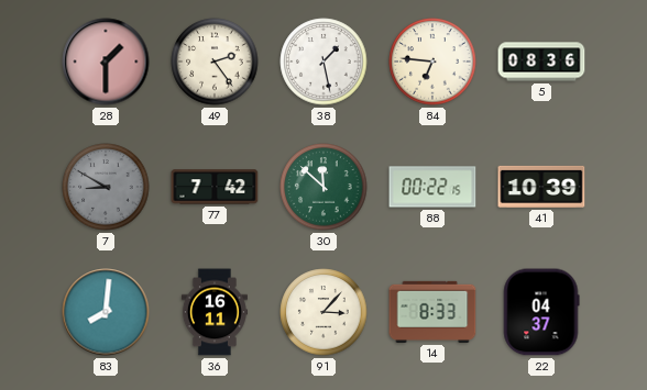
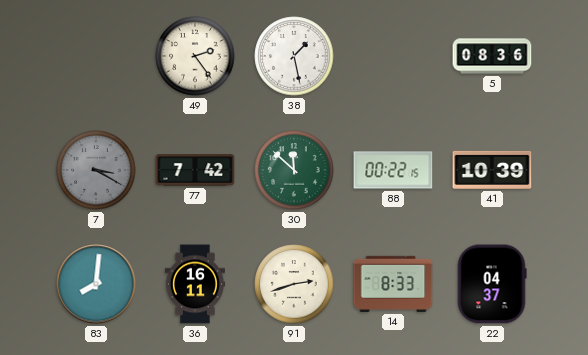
28: 1:30 -> none
84: 6:46 -> none
7: 8:50 -> 3:20
91: 3:07 -> 2:42
